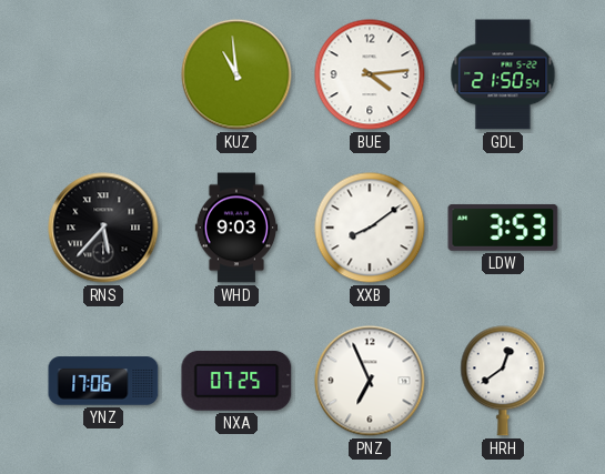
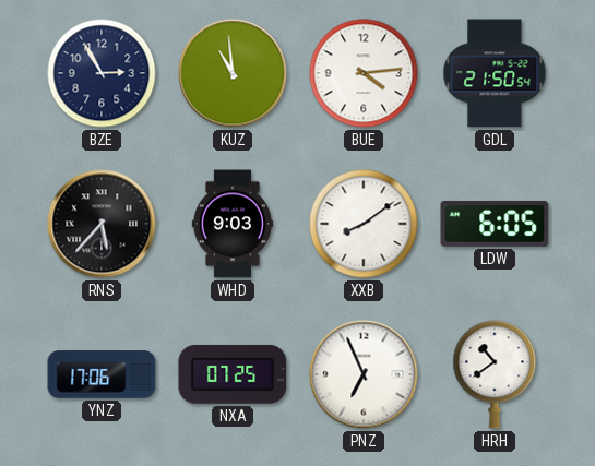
BZE: none -> 2:55
LDW: 3:53 -> 6:05
HRH: 12:39 -> 10:39
